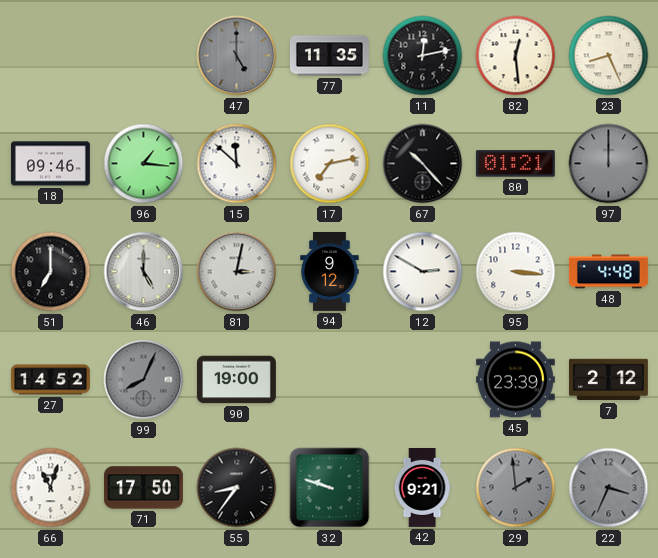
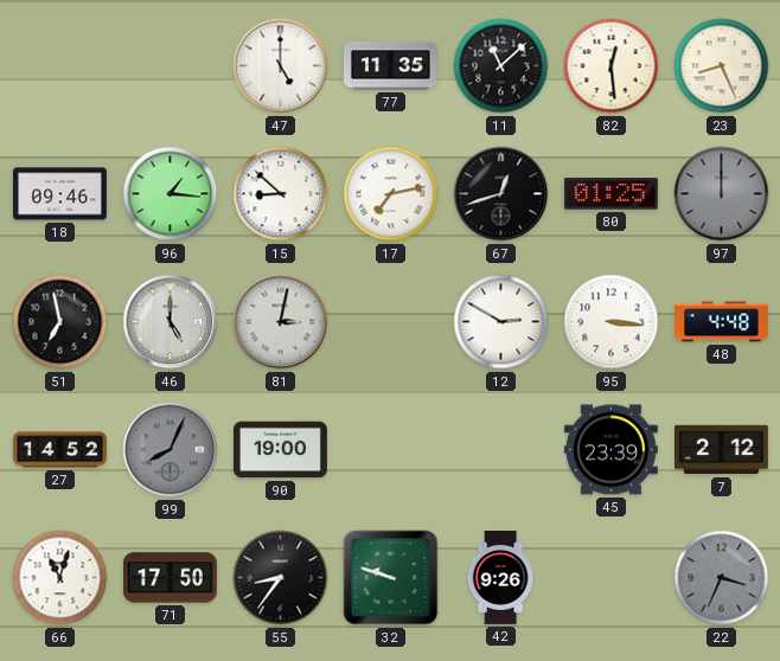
47 dial: grey -> white
11: 12:13 -> 11:08
15: 11:52 -> 8:52
67: 10:23 -> 12:42
80: 01:21 -> 01:25
51: 7:00 -> 6:58
94: 9:12 -> none
42: 9:21 -> 9:26
29: 1:59 -> none
